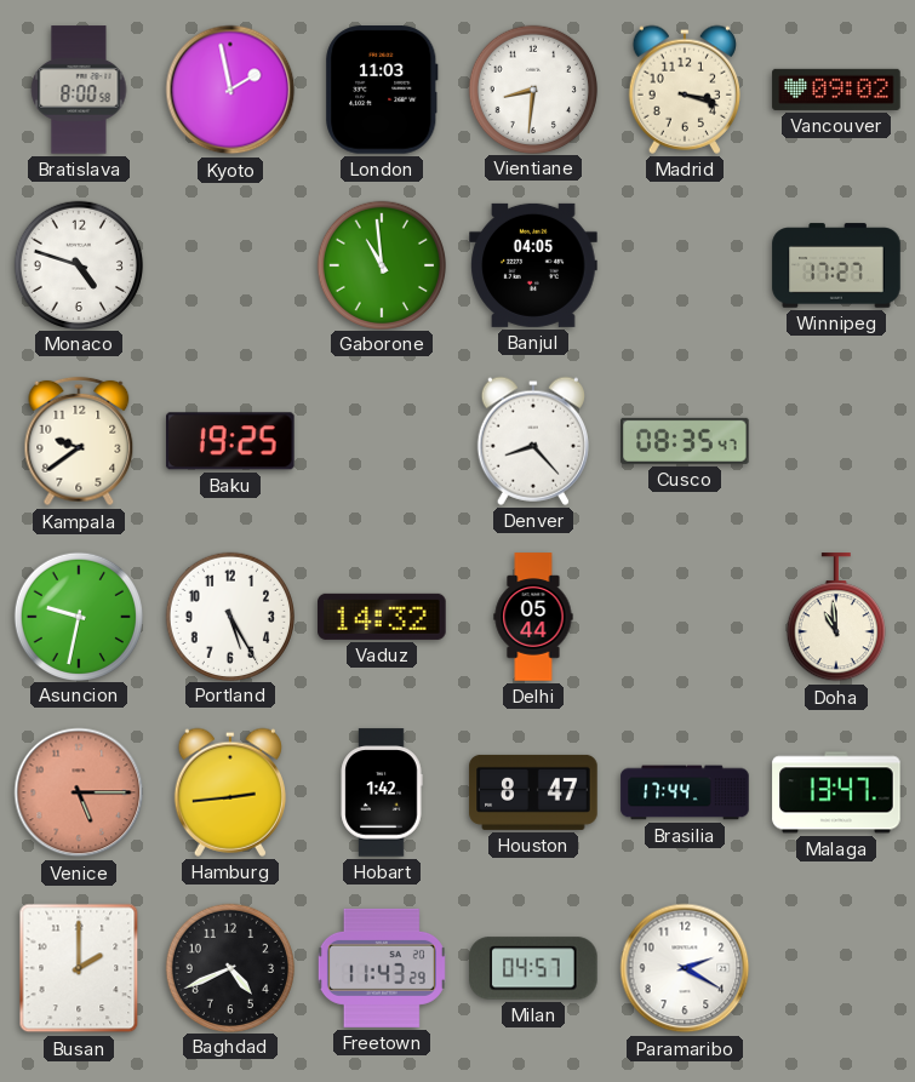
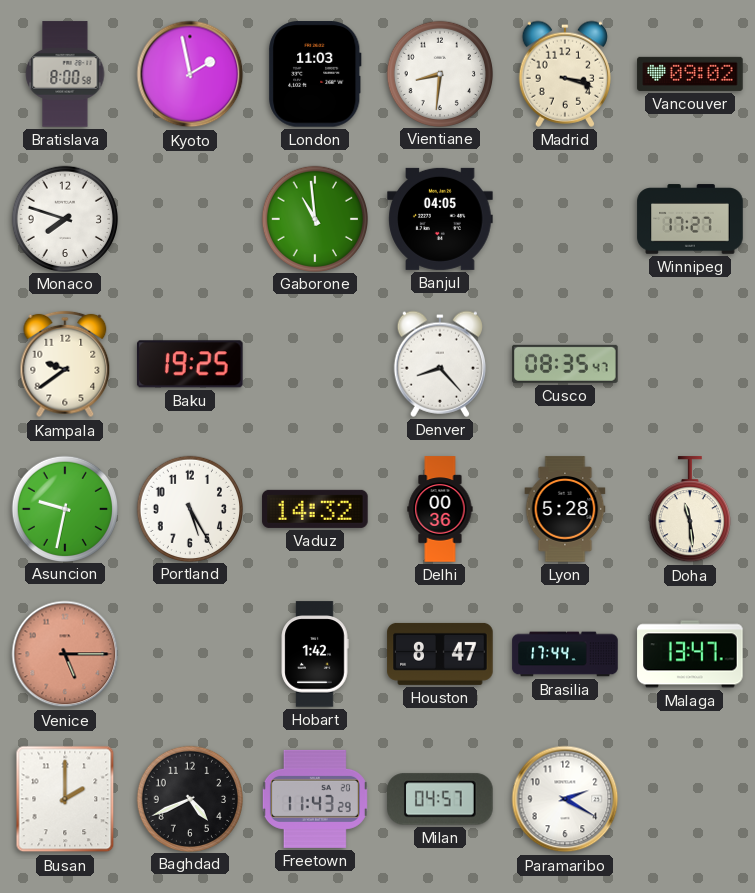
Monaco: 4:48 -> 7:48
Delhi: 05:44 -> 00:36
Lyon: none -> 5:28
Doha: 10:59 -> 11:29
Hamburg: 2:44 -> none
